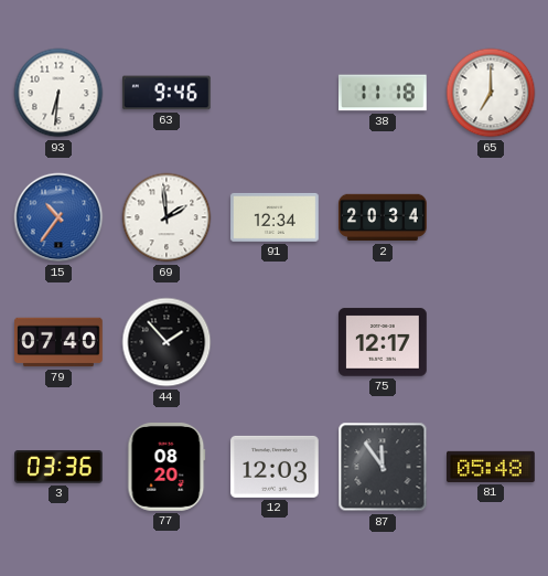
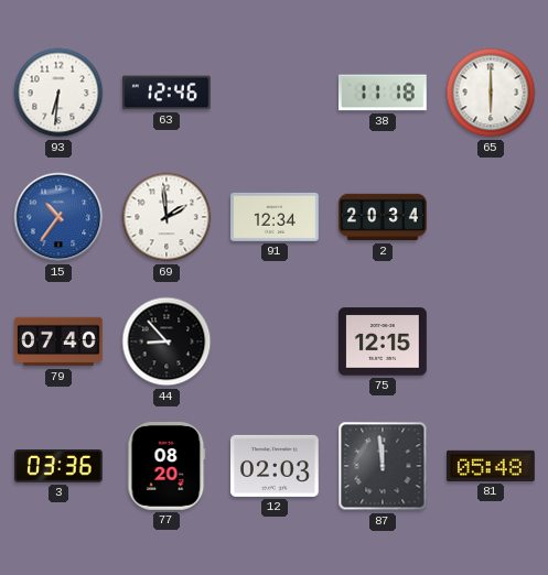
63: 9:46 -> 12:46
65: 7:00 -> 6:00
44: 1:53 -> 8:53
75: 12:17 -> 12:15
12: 12:03 -> 02:03
87: 11:54 -> 11:59
